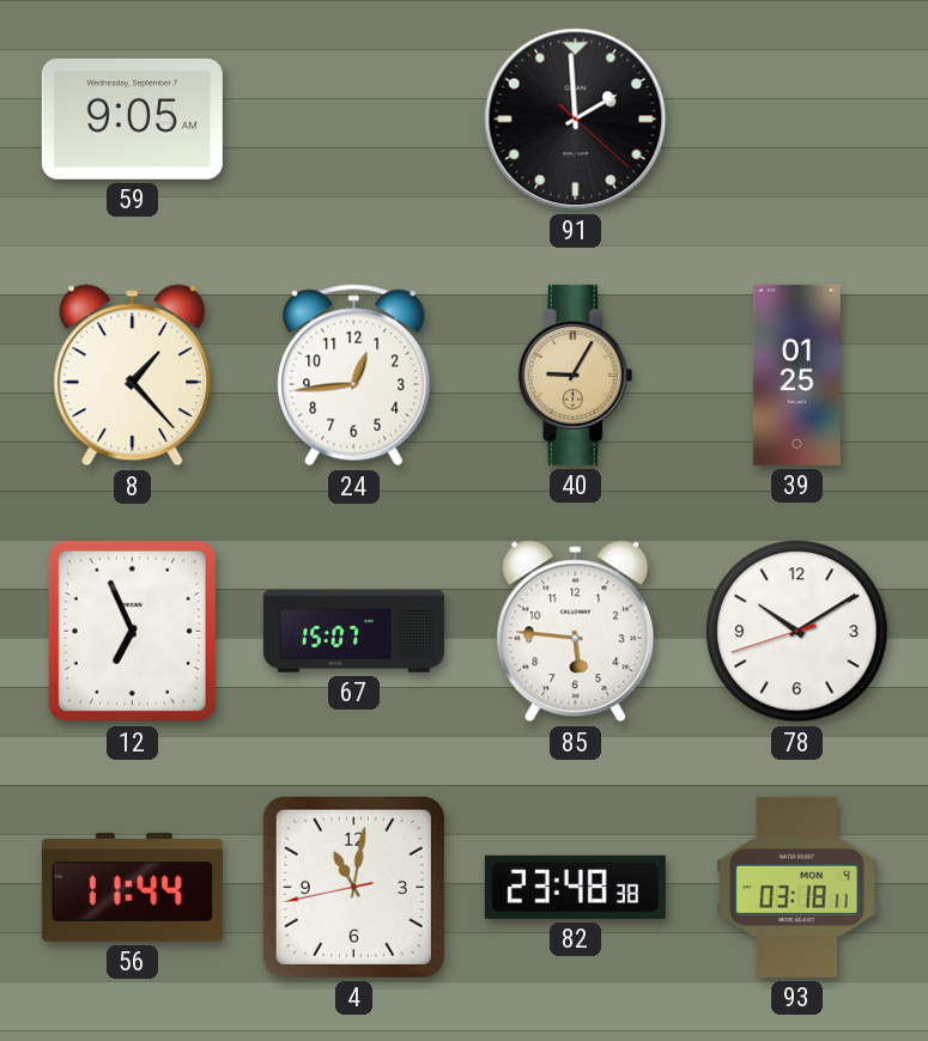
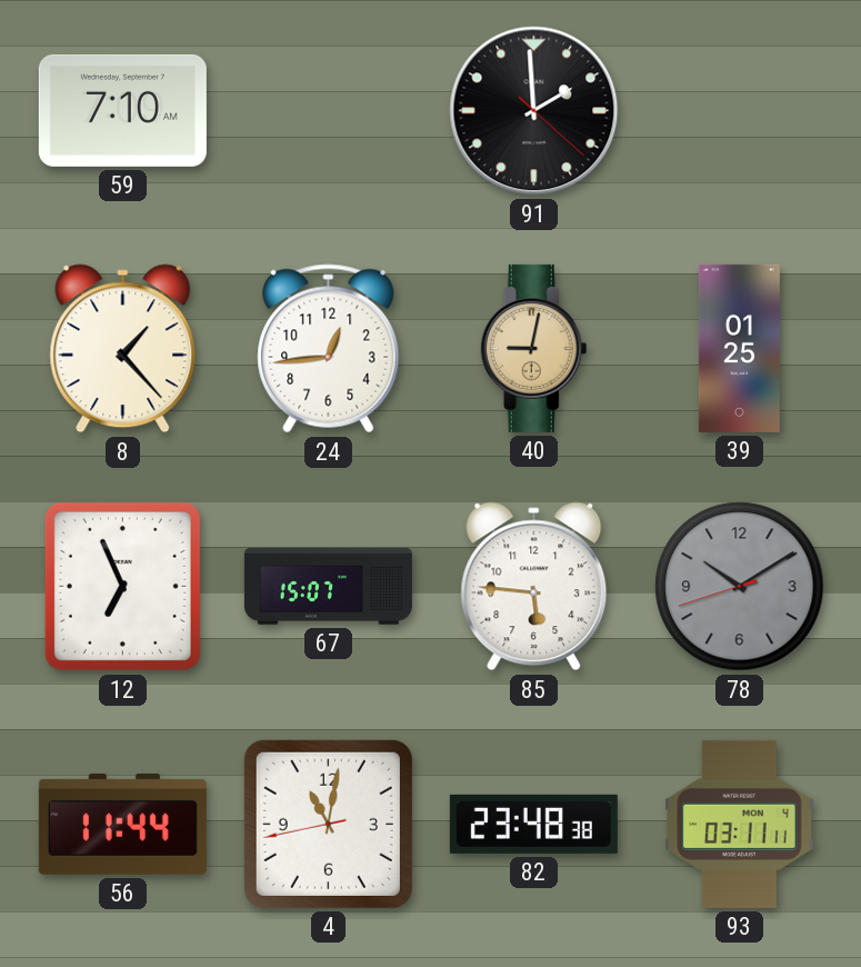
59: 9:05 -> 7:10
40: 9:05 -> 9:02
78 dial: white -> grey
93: 03:18 -> 03:11
